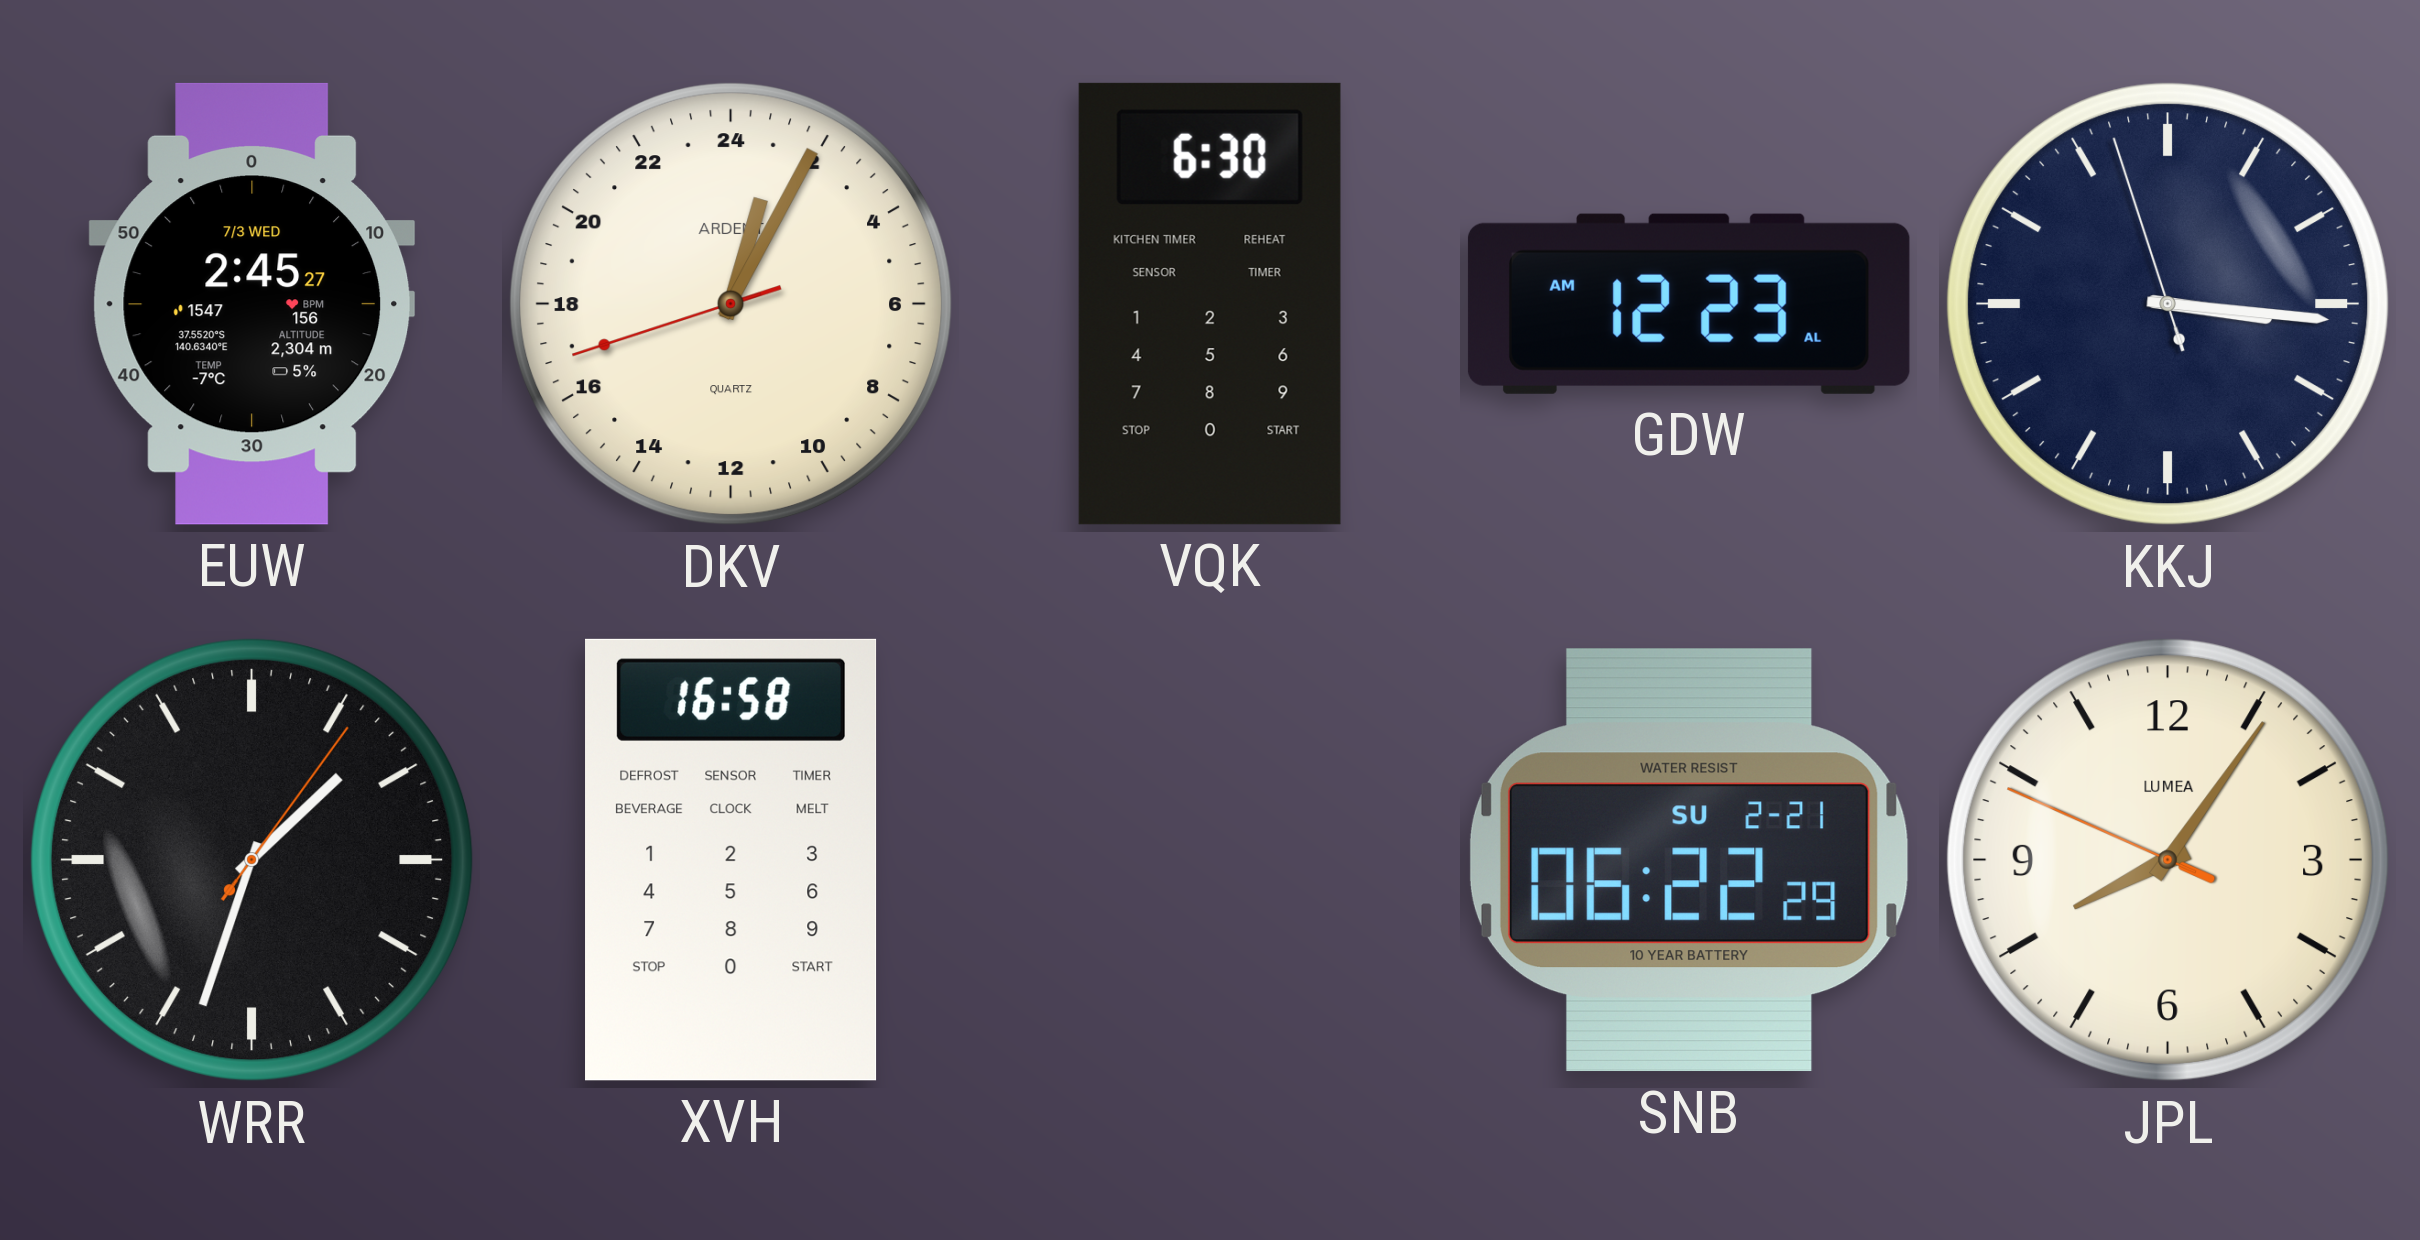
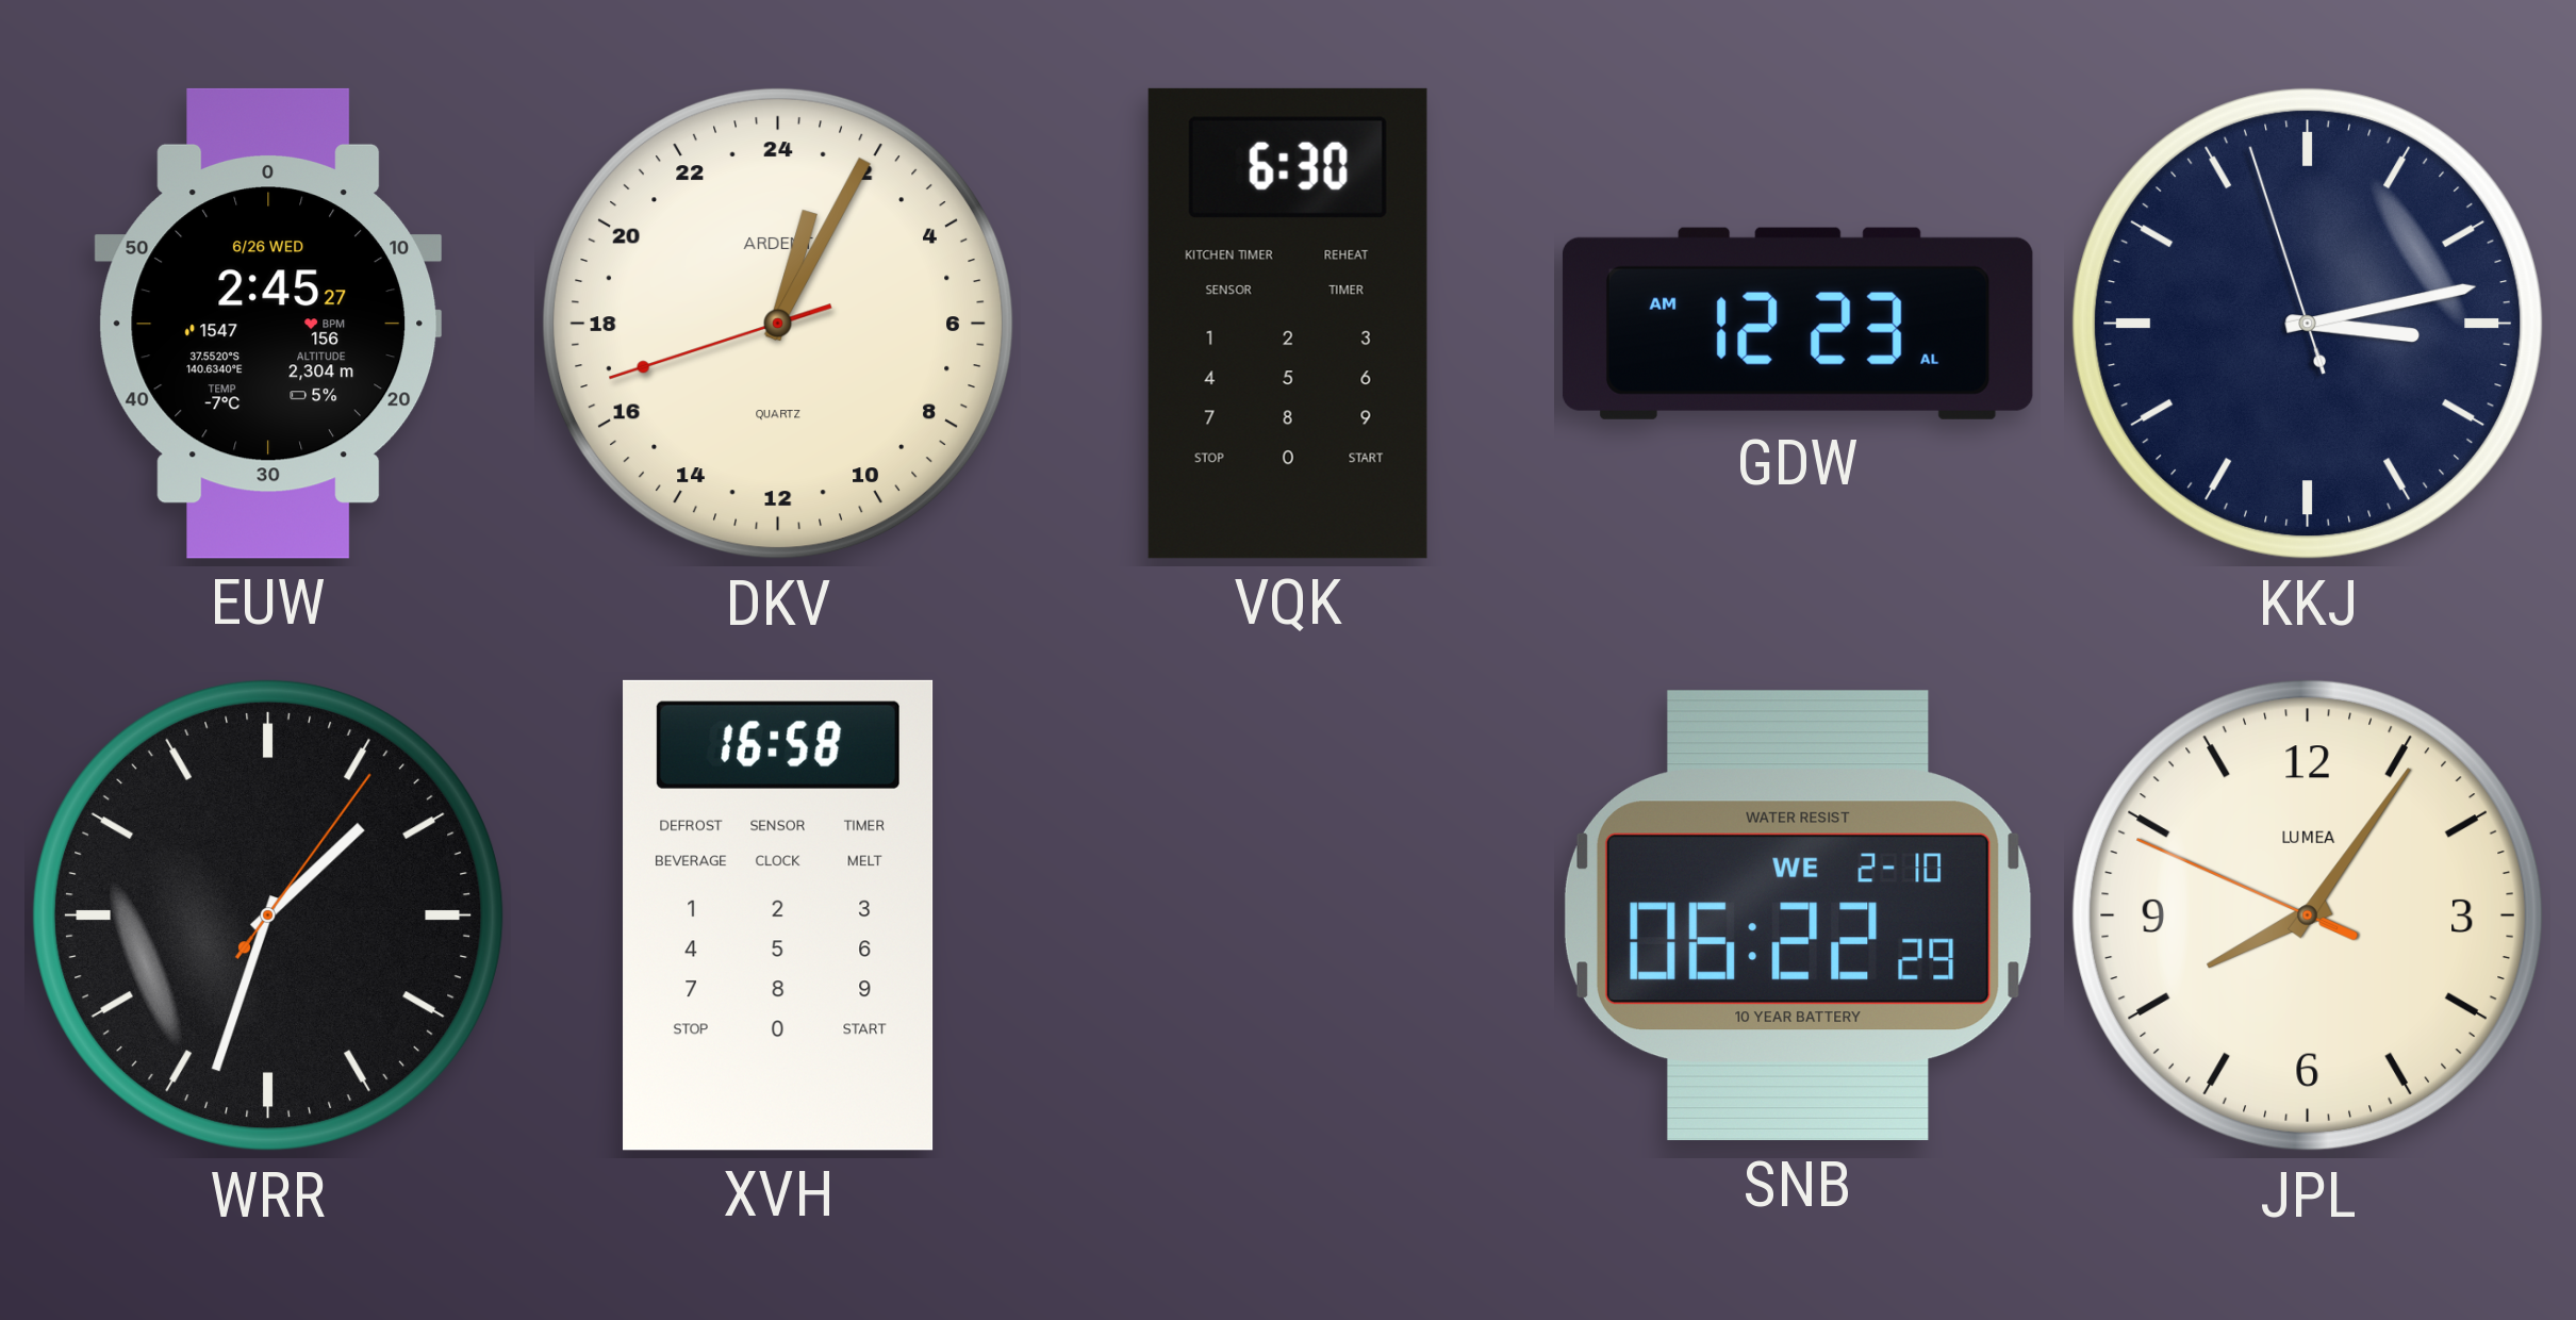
EUW date: 7/3 WED -> 6/26 WED
KKJ: 3:15 -> 3:12
SNB date: SU 2-21 -> WE 2-10
